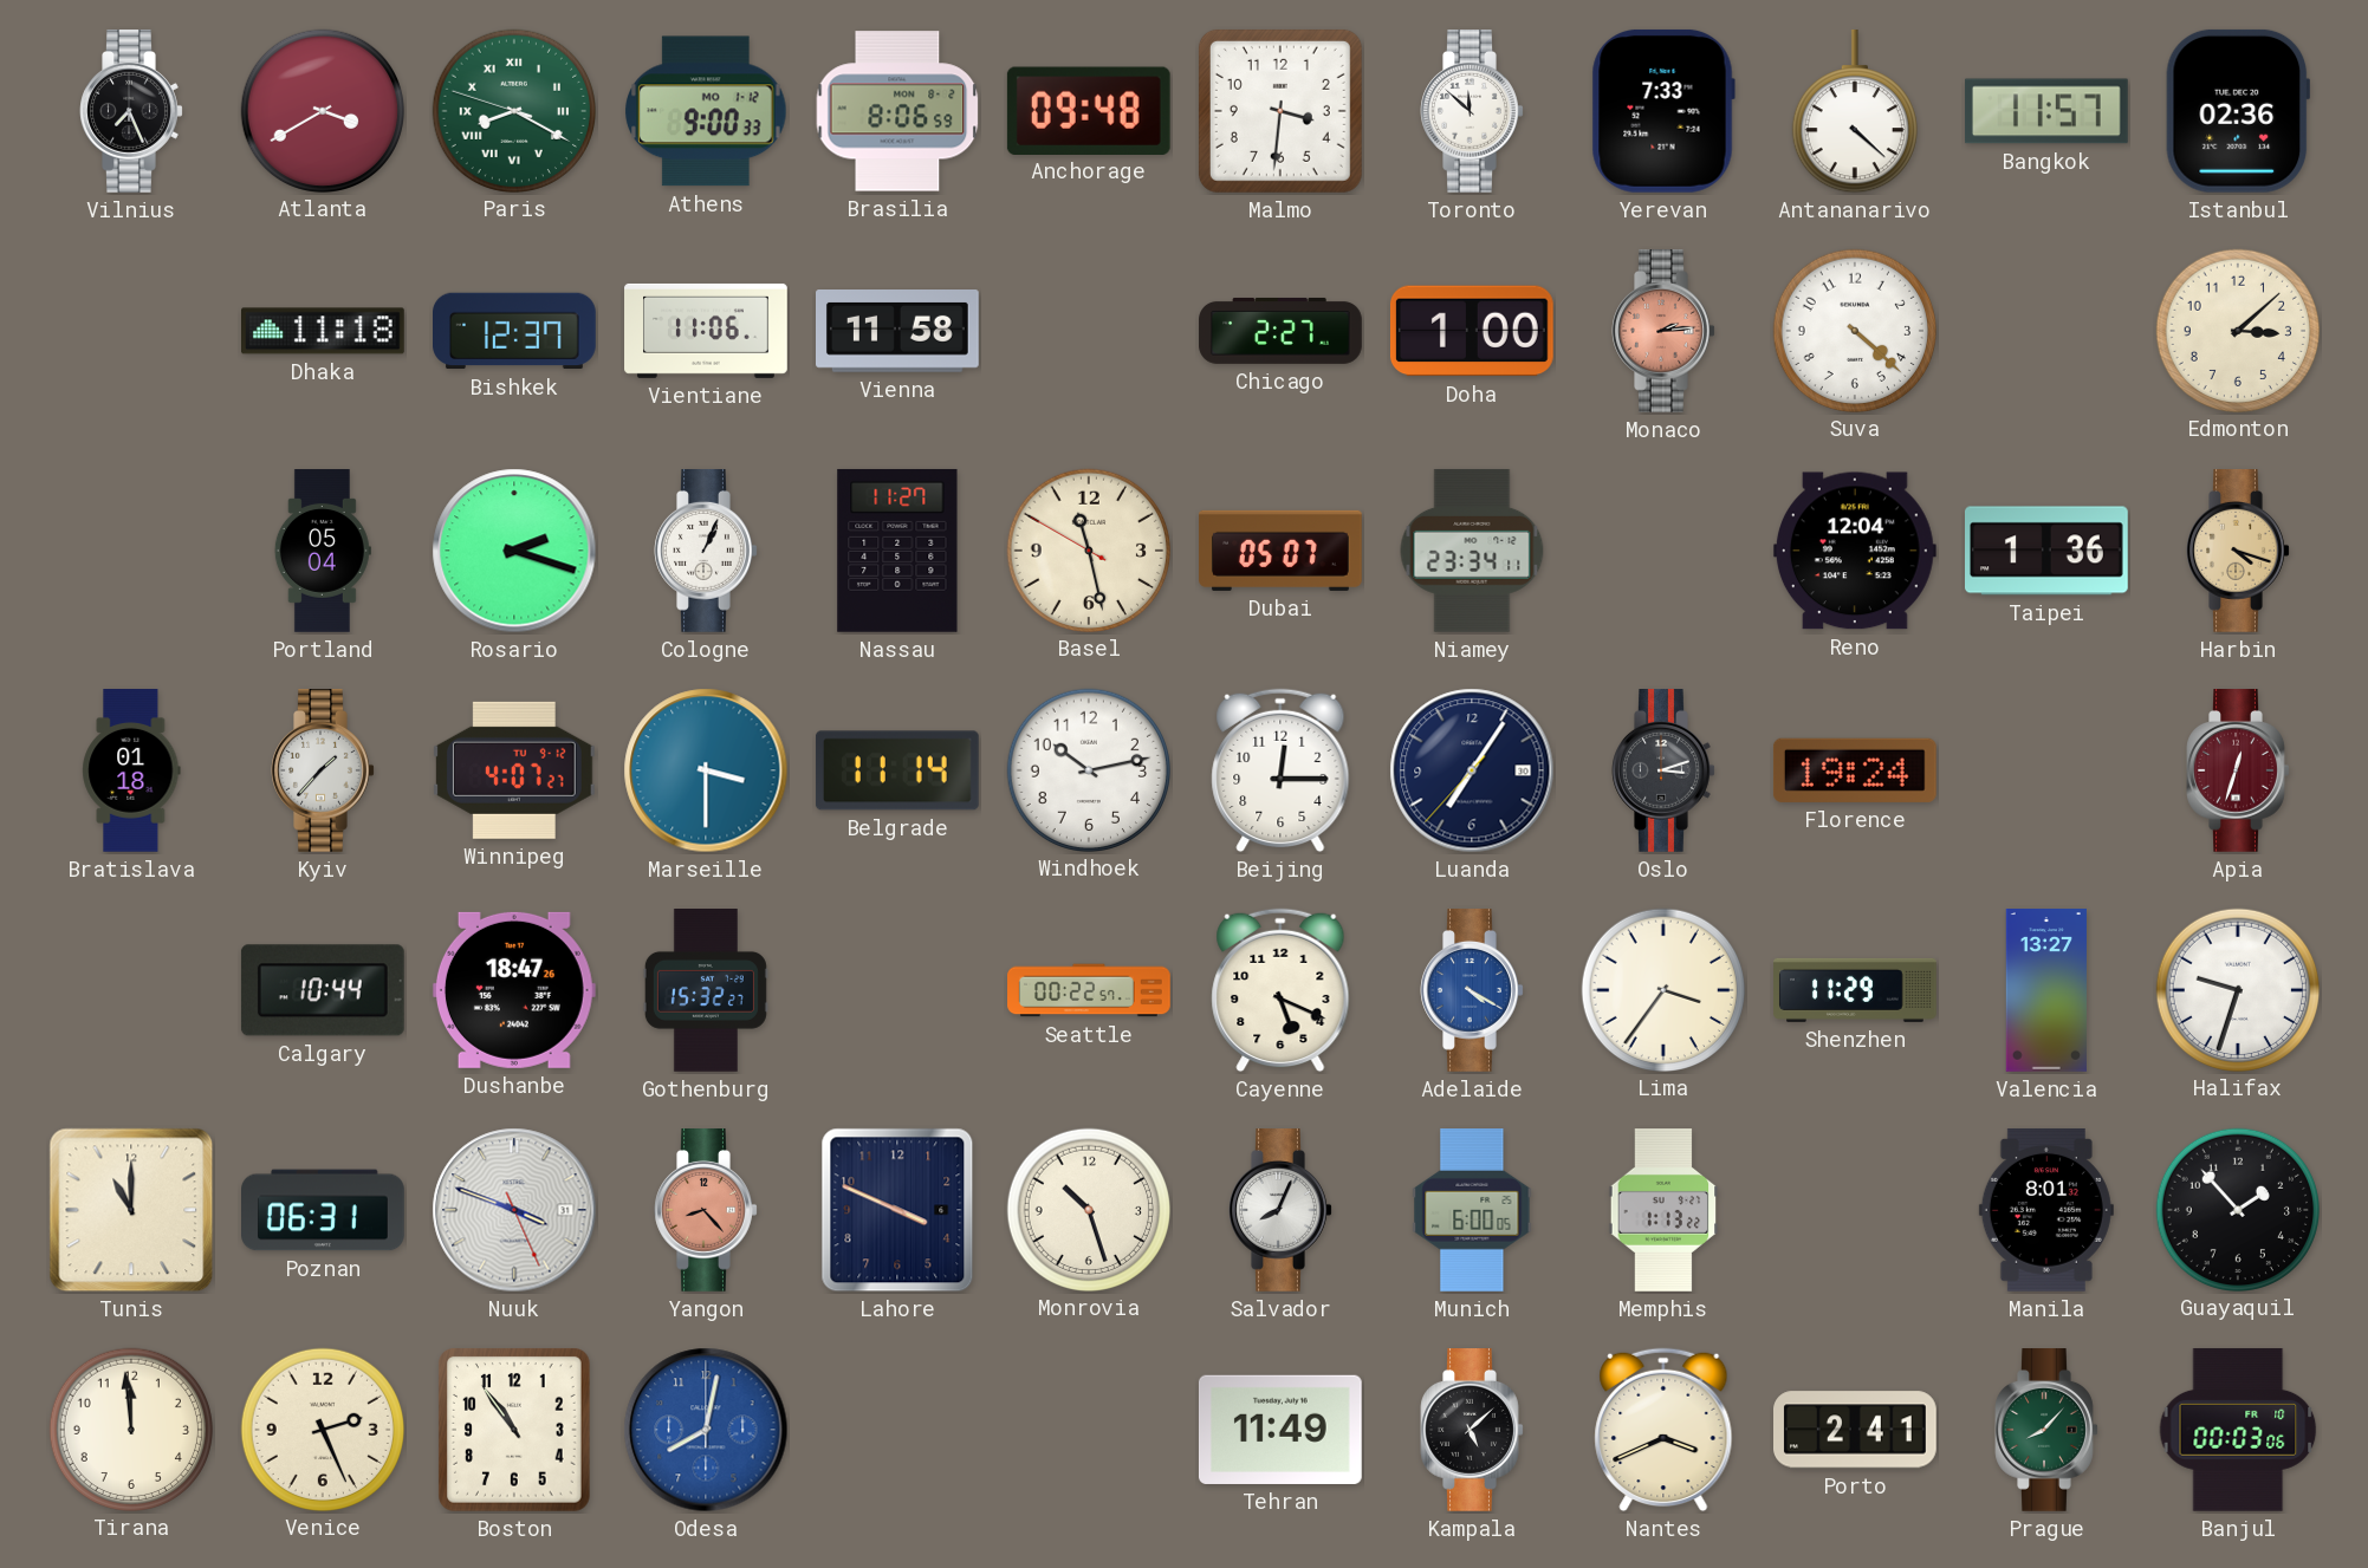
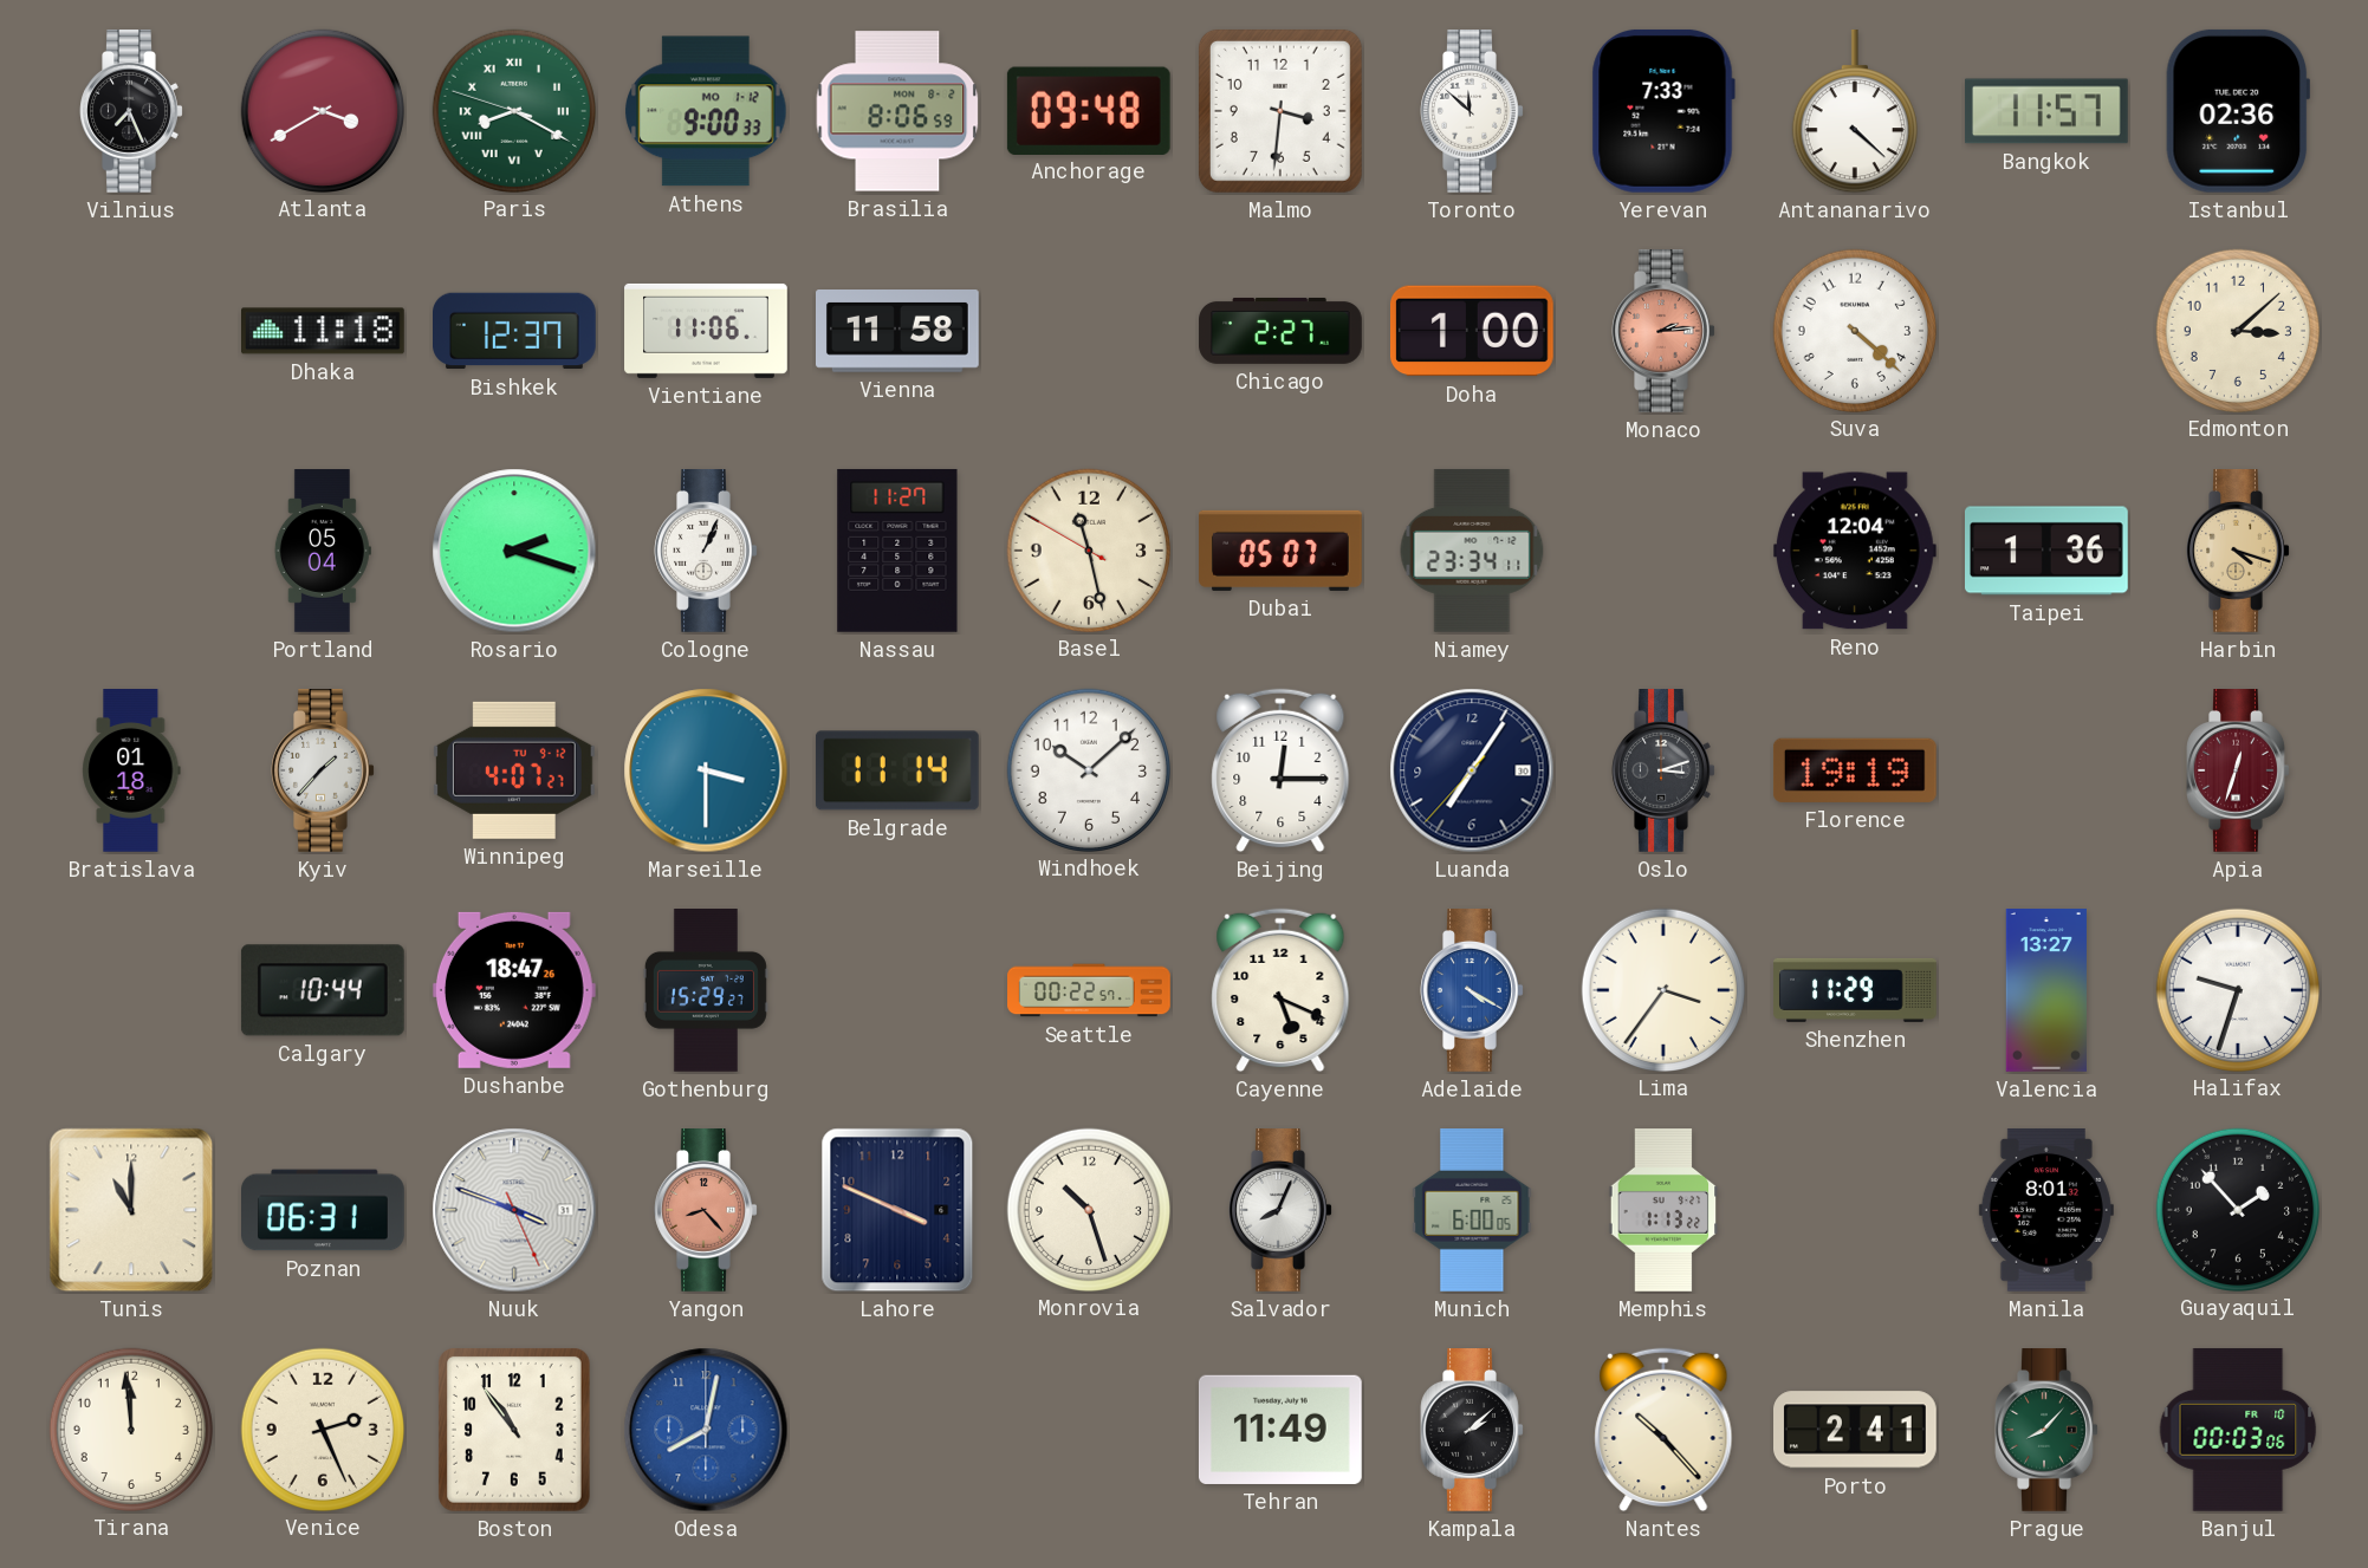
Windhoek: 10:13 -> 10:08
Florence: 19:24 -> 19:19
Gothenburg: 15:32 -> 15:29
Kampala: 5:08 -> 2:08
Nantes: 3:41 -> 10:23
